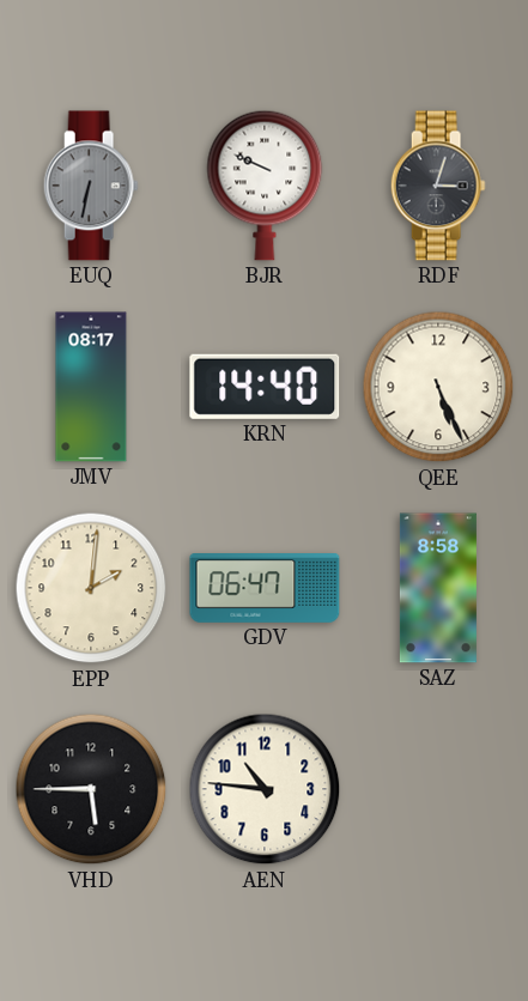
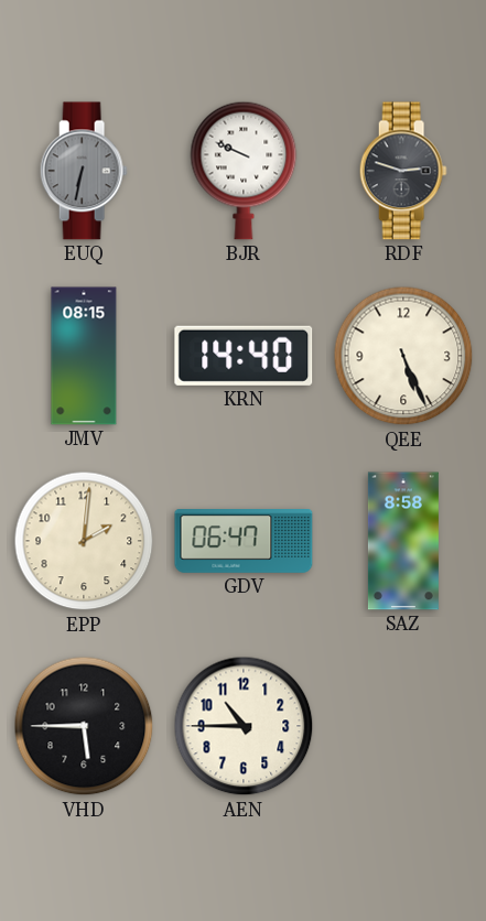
RDF: 3:03 -> 2:48
JMV: 08:17 -> 08:15
AEN: 10:46 -> 10:45
